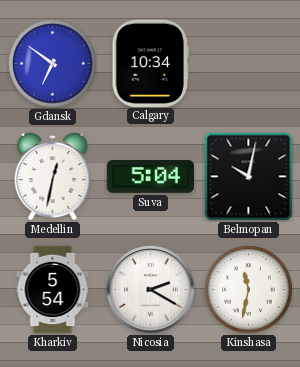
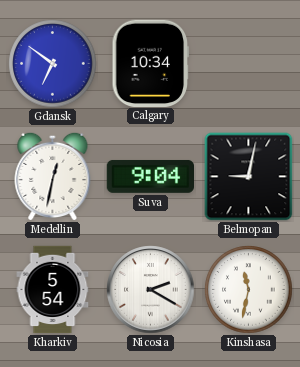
Suva: 5:04 -> 9:04
Belmopan: 10:02 -> 9:02
